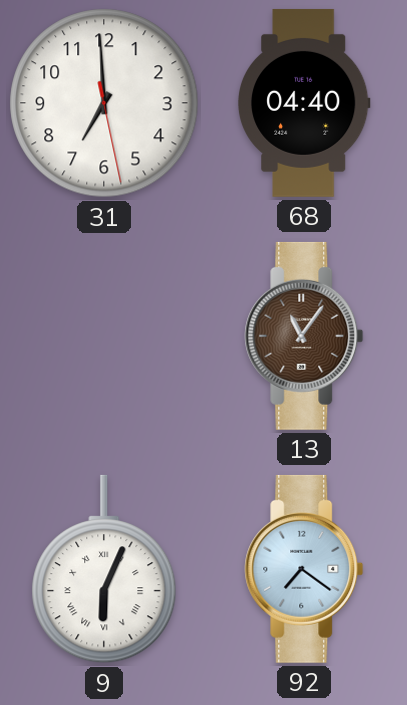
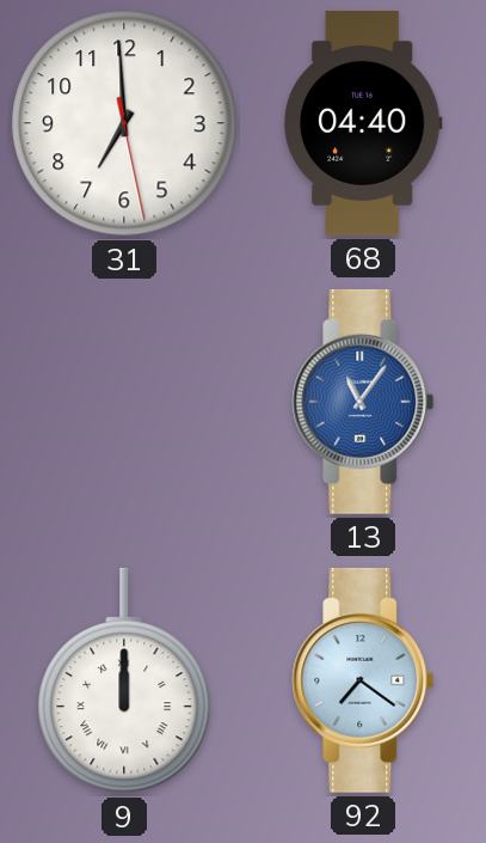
13 dial: brown -> blue
9: 6:04 -> 12:00
